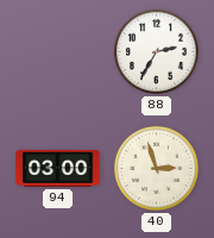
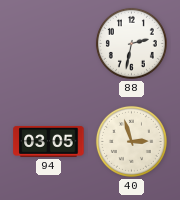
88: 2:35 -> 2:32
94: 03:00 -> 03:05
